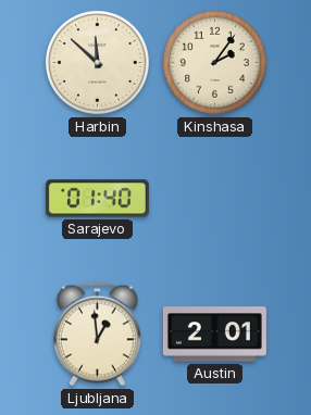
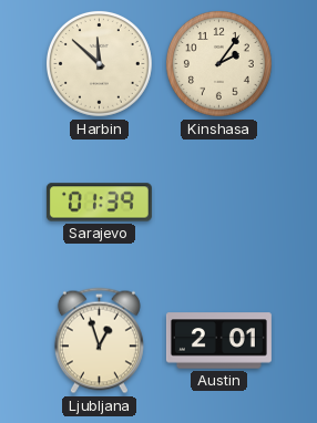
Sarajevo: 01:40 -> 01:39
Ljubljana: 12:59 -> 12:57
